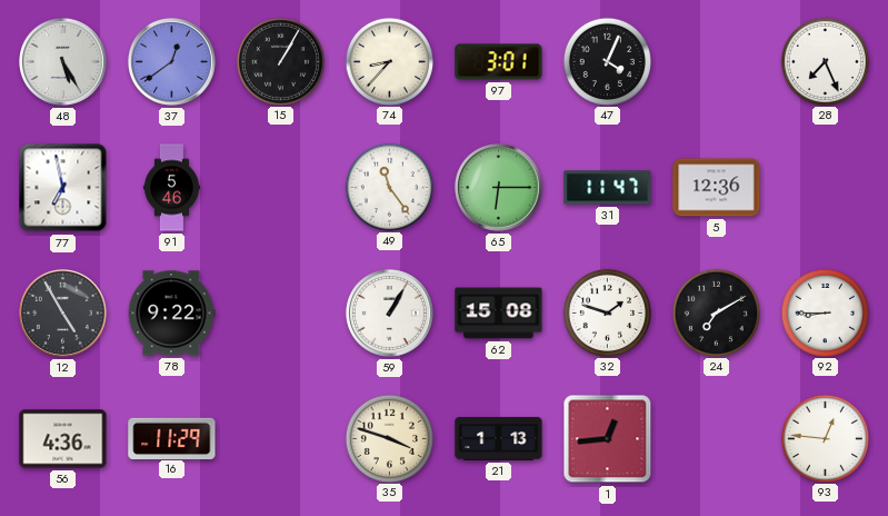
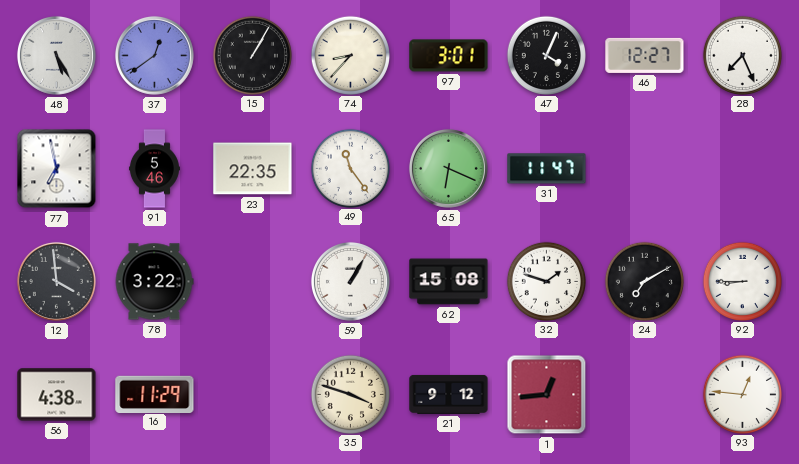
46: none -> 12:27
23: none -> 22:35
65: 6:15 -> 6:19
5: 12:36 -> none
12: 4:55 -> 3:59
78: 9:22 -> 3:22
56: 4:36 -> 4:38
21: 1:13 -> 9:12
